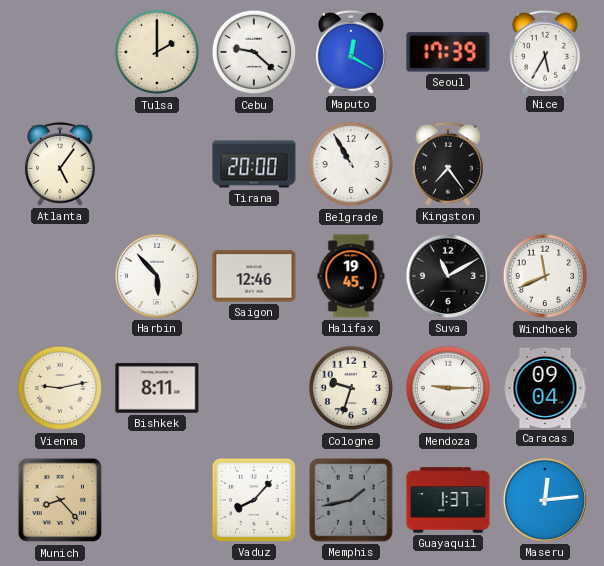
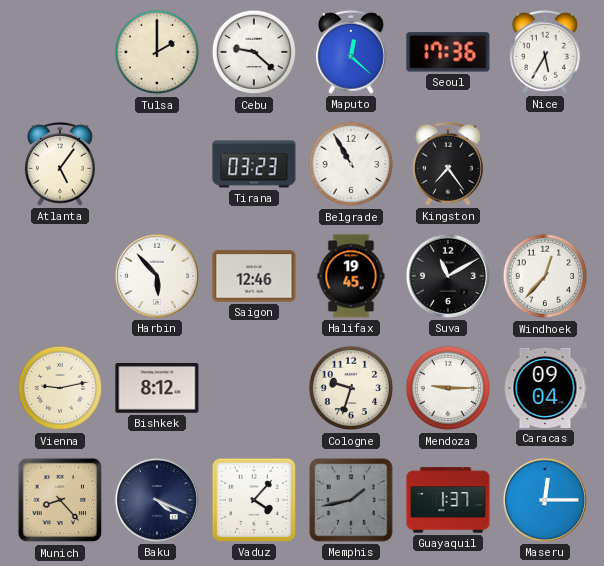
Maputo: 12:20 -> 12:22
Seoul: 17:39 -> 17:36
Tirana: 20:00 -> 03:23
Windhoek: 11:41 -> 12:37
Bishkek: 8:11 -> 8:12
Baku: none -> 4:19
Vaduz: 8:07 -> 4:07
Maseru: 12:14 -> 12:15
